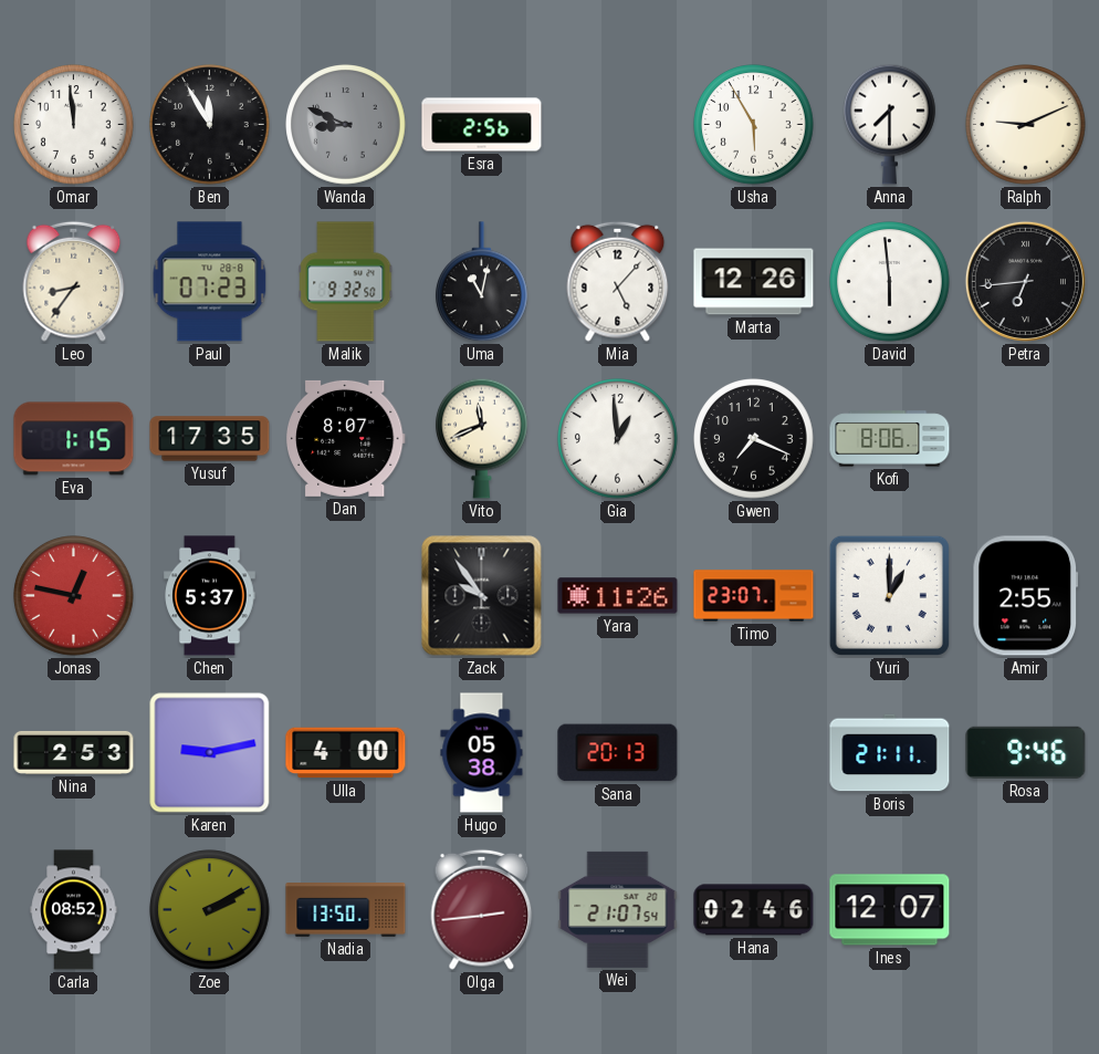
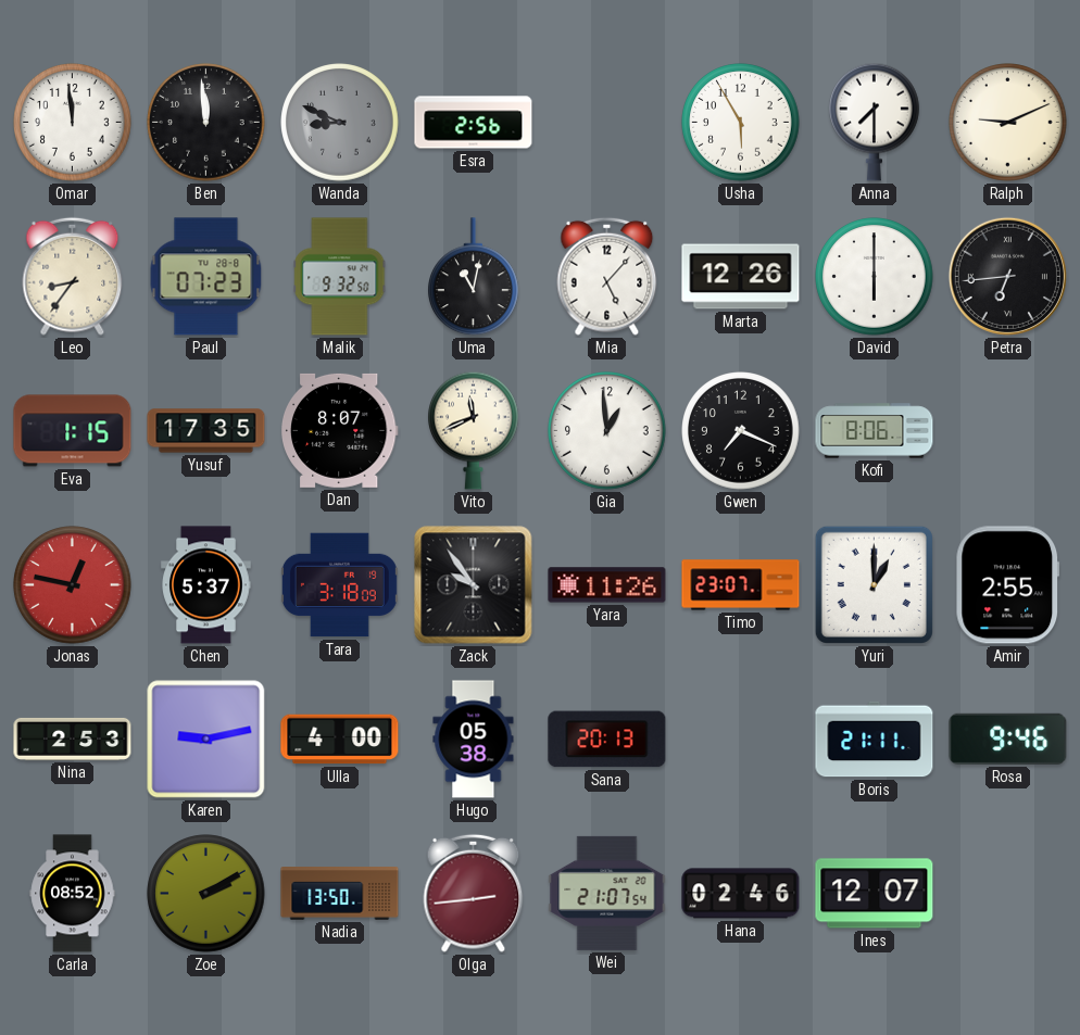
Ben: 11:55 -> 11:59
David: 5:59 -> 6:00
Tara: none -> 3:18
